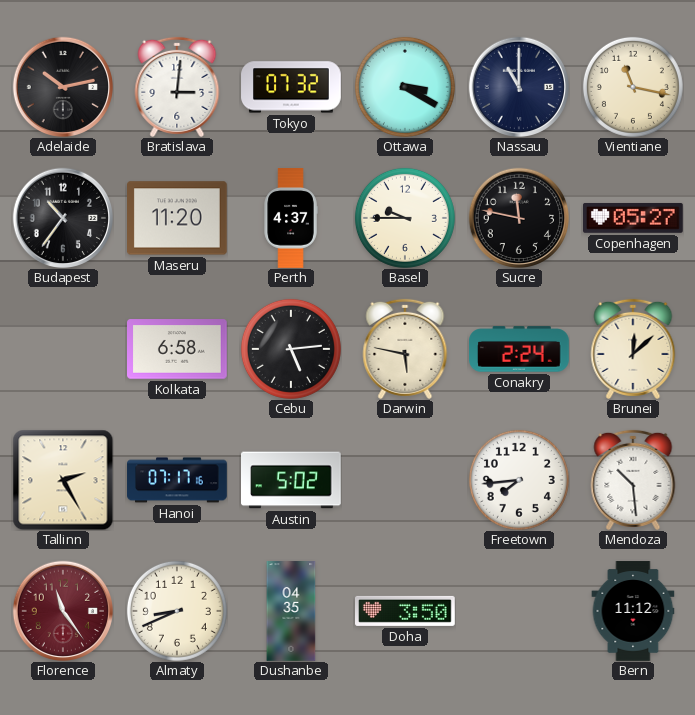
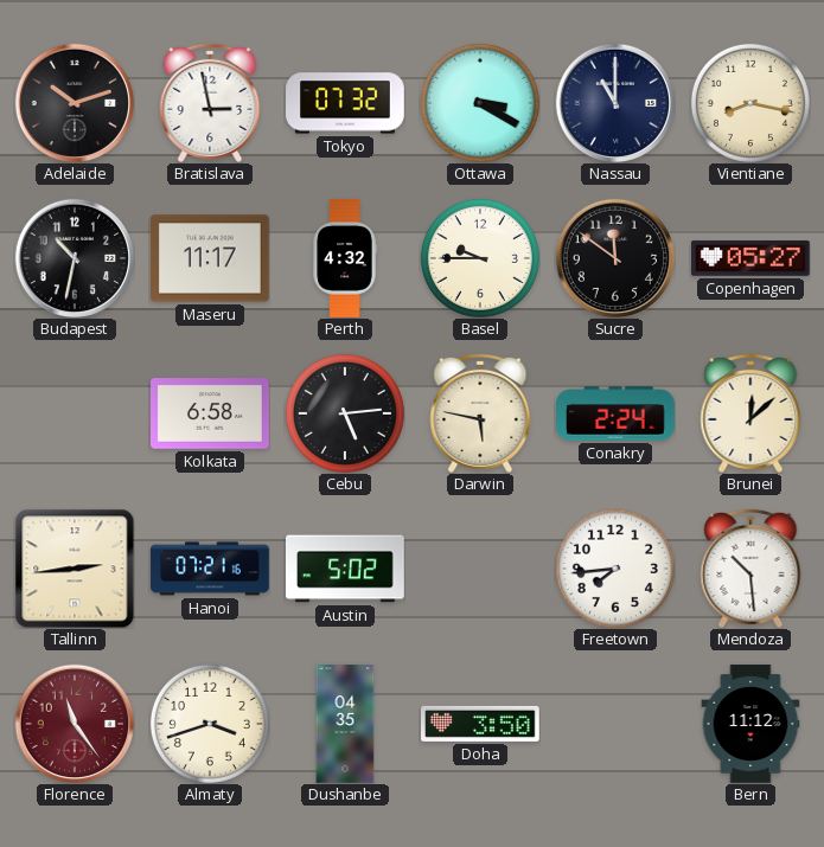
Adelaide: 10:13 -> 10:12
Bratislava: 3:01 -> 2:58
Vientiane: 11:17 -> 8:17
Budapest: 10:36 -> 10:32
Maseru: 11:20 -> 11:17
Perth: 4:37 -> 4:32
Sucre: 11:47 -> 11:51
Tallinn: 2:25 -> 2:44
Hanoi: 07:17 -> 07:21
Almaty: 8:41 -> 3:42
